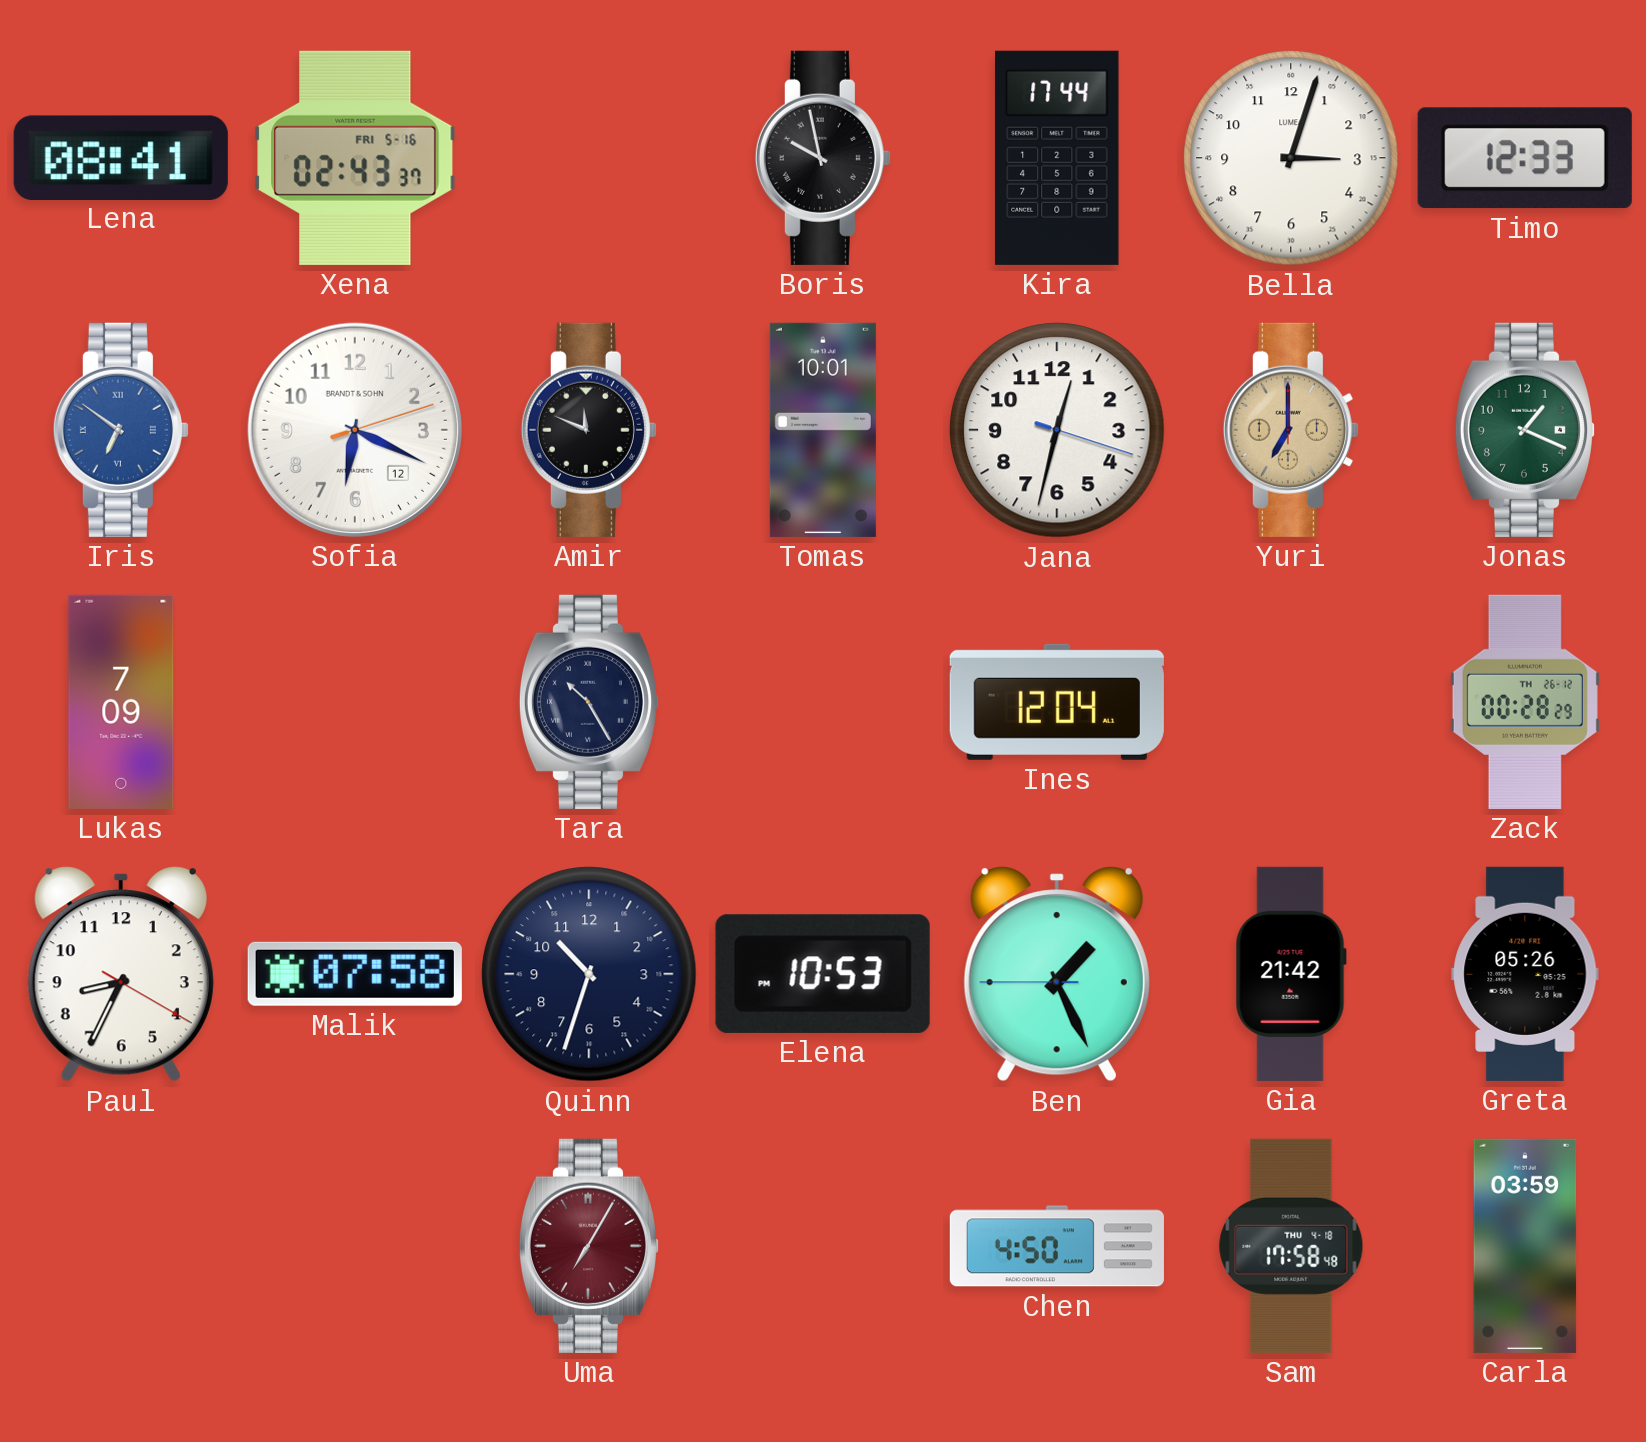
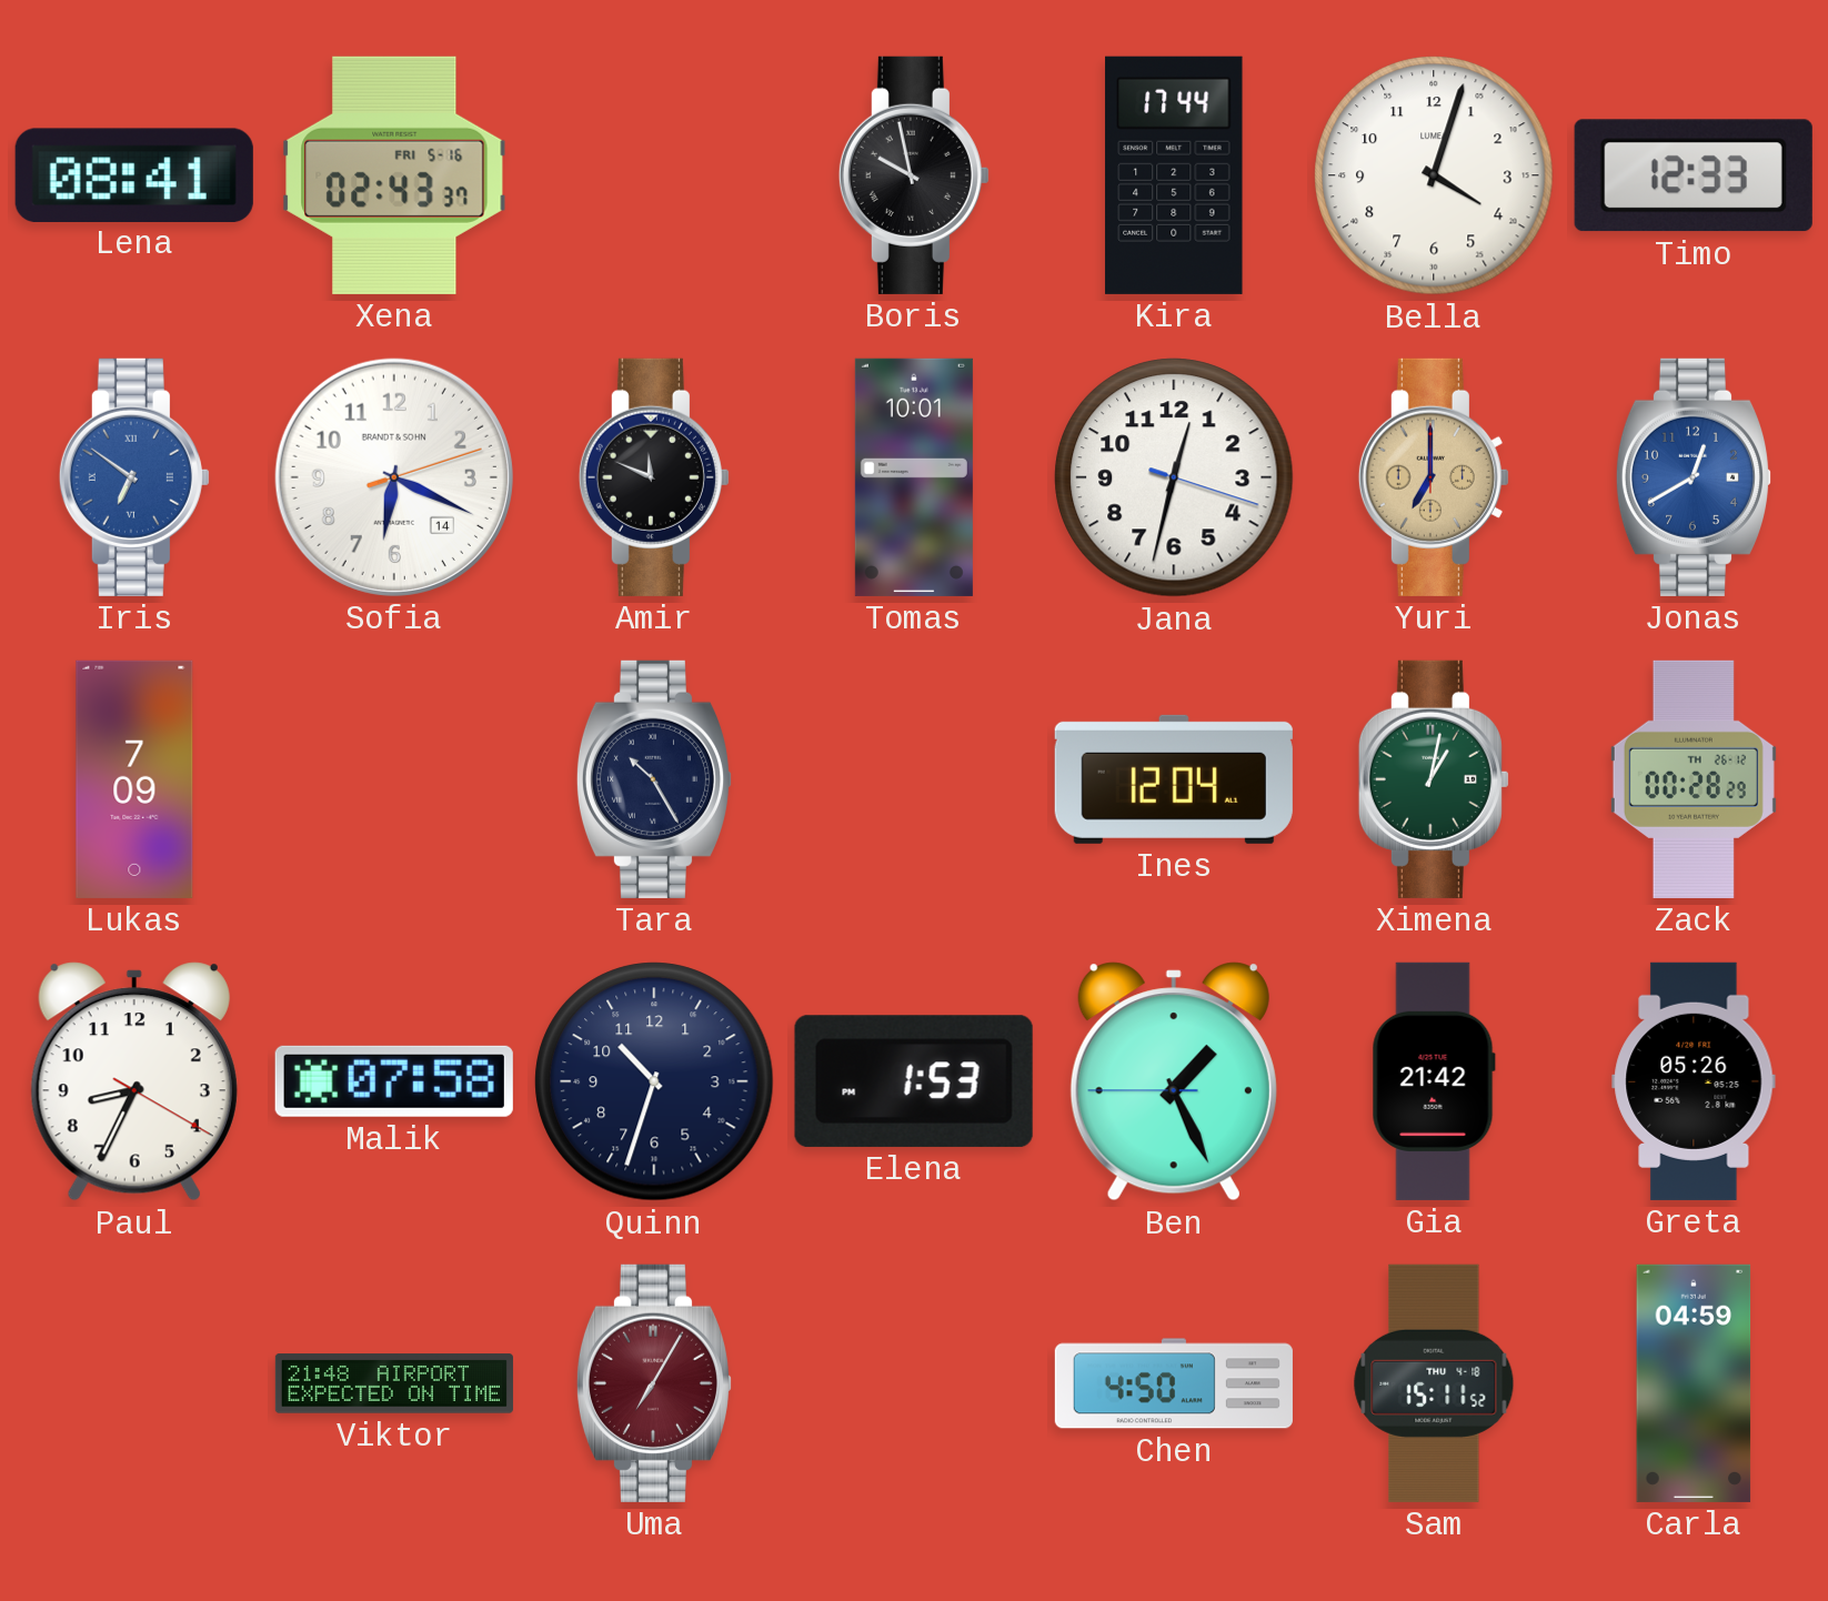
Bella: 3:03 -> 4:03
Sofia date: 12 -> 14
Jonas: 1:19 -> 12:40
Jonas dial: green -> blue
Ximena: none -> 1:02
Elena: 10:53 -> 1:53
Viktor: none -> 21:48
Sam: 17:58 -> 15:11
Carla: 03:59 -> 04:59
